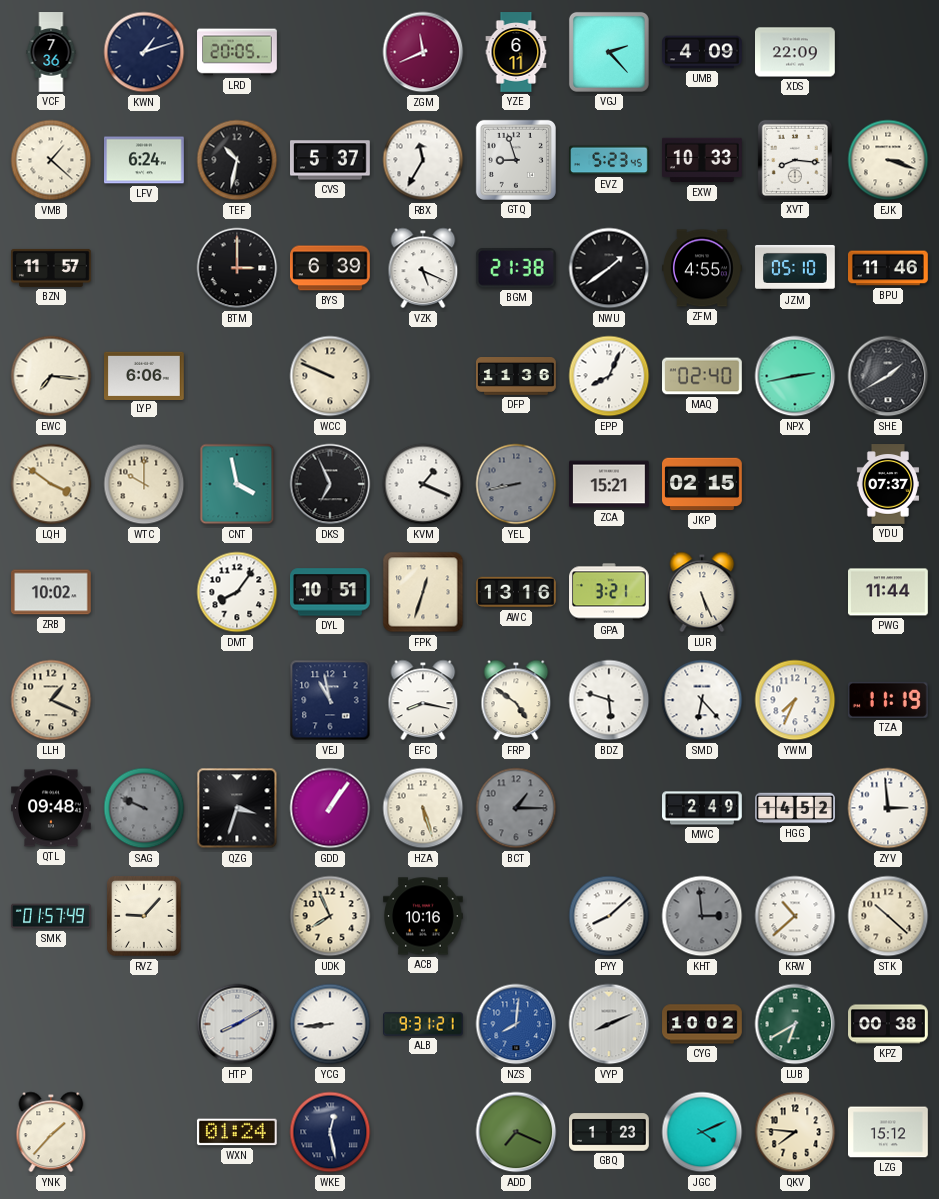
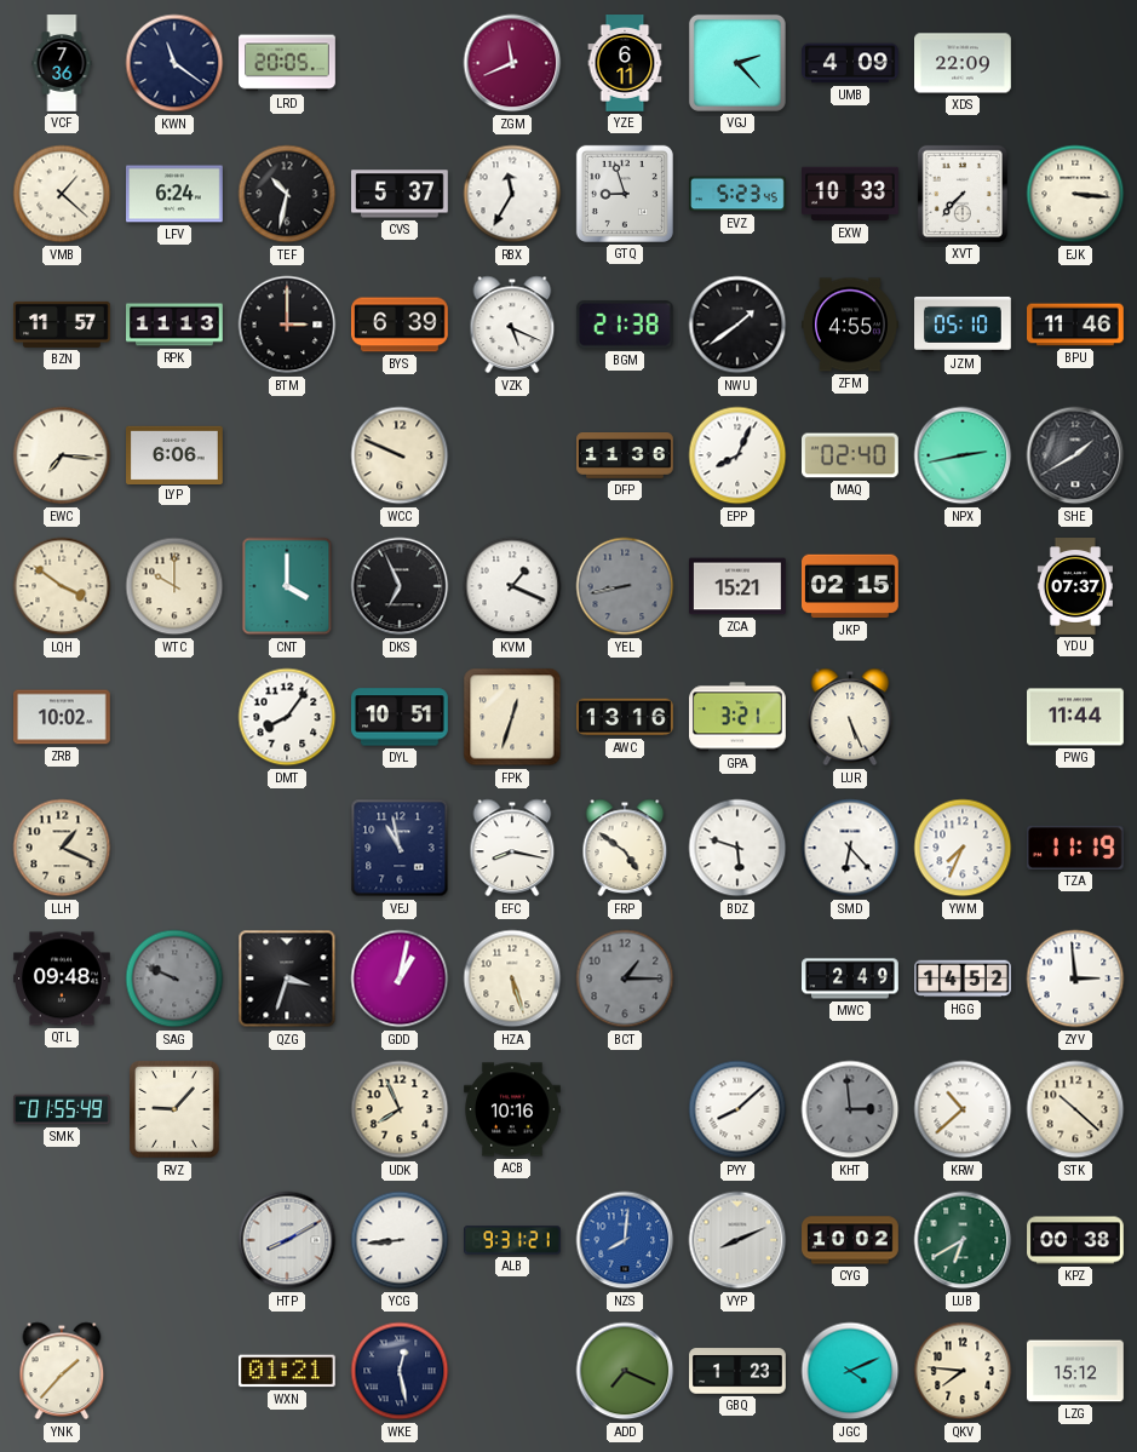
KWN: 1:12 -> 11:21
XVT: 8:16 -> 7:37
EJK: 3:18 -> 3:16
RPK: none -> 11:13
CNT: 3:58 -> 4:00
GDD: 1:06 -> 1:02
SMK: 01:57 -> 01:55
WXN: 01:24 -> 01:21
